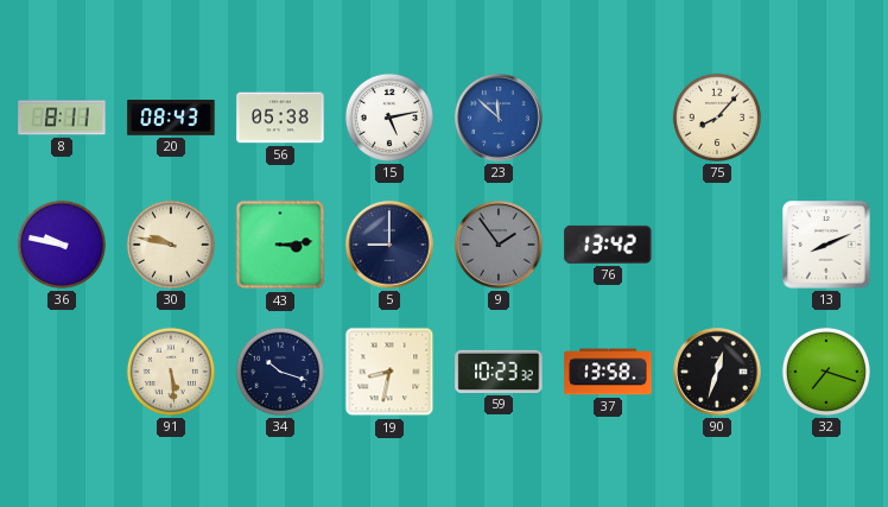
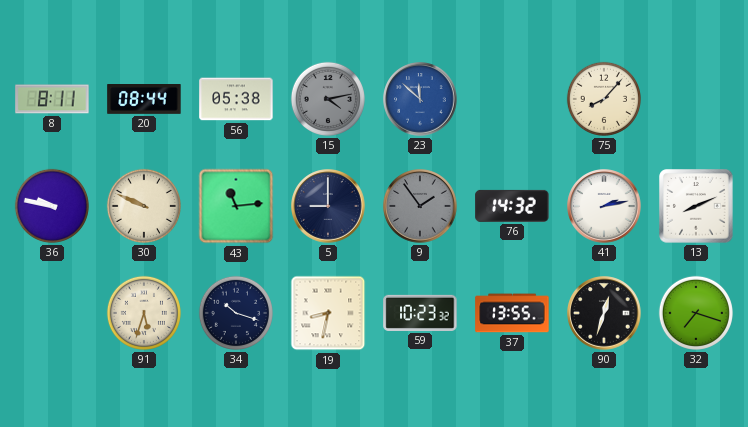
20: 08:43 -> 08:44
15: 5:13 -> 4:13
15 dial: white -> grey
30: 9:47 -> 9:49
43: 3:14 -> 11:14
76: 13:42 -> 14:32
41: none -> 2:13
91: 5:29 -> 5:33
37: 13:58 -> 13:55
